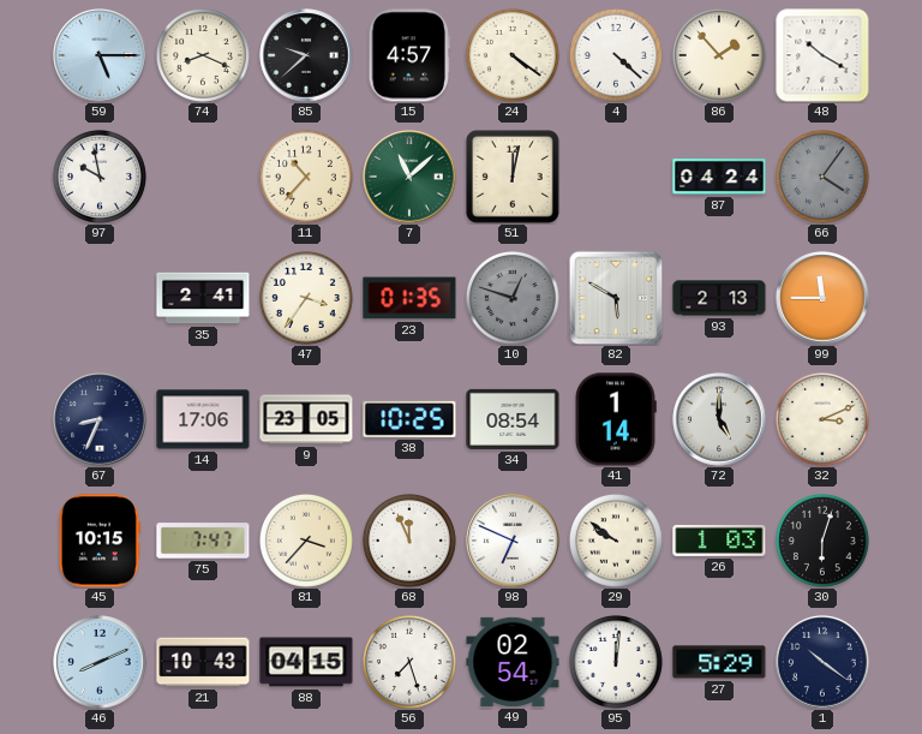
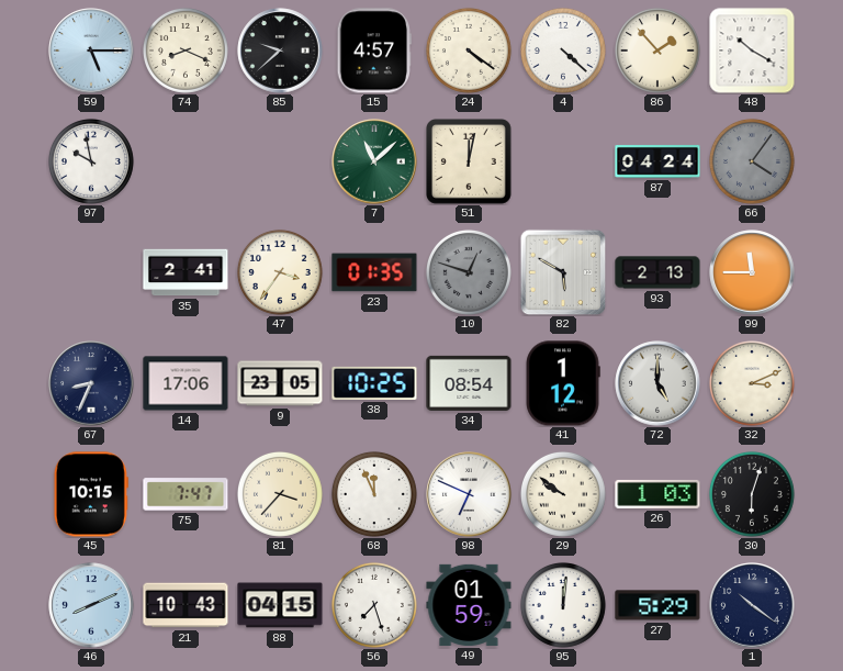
11: 10:37 -> none
41: 1:14 -> 1:12
49: 02:54 -> 01:59
